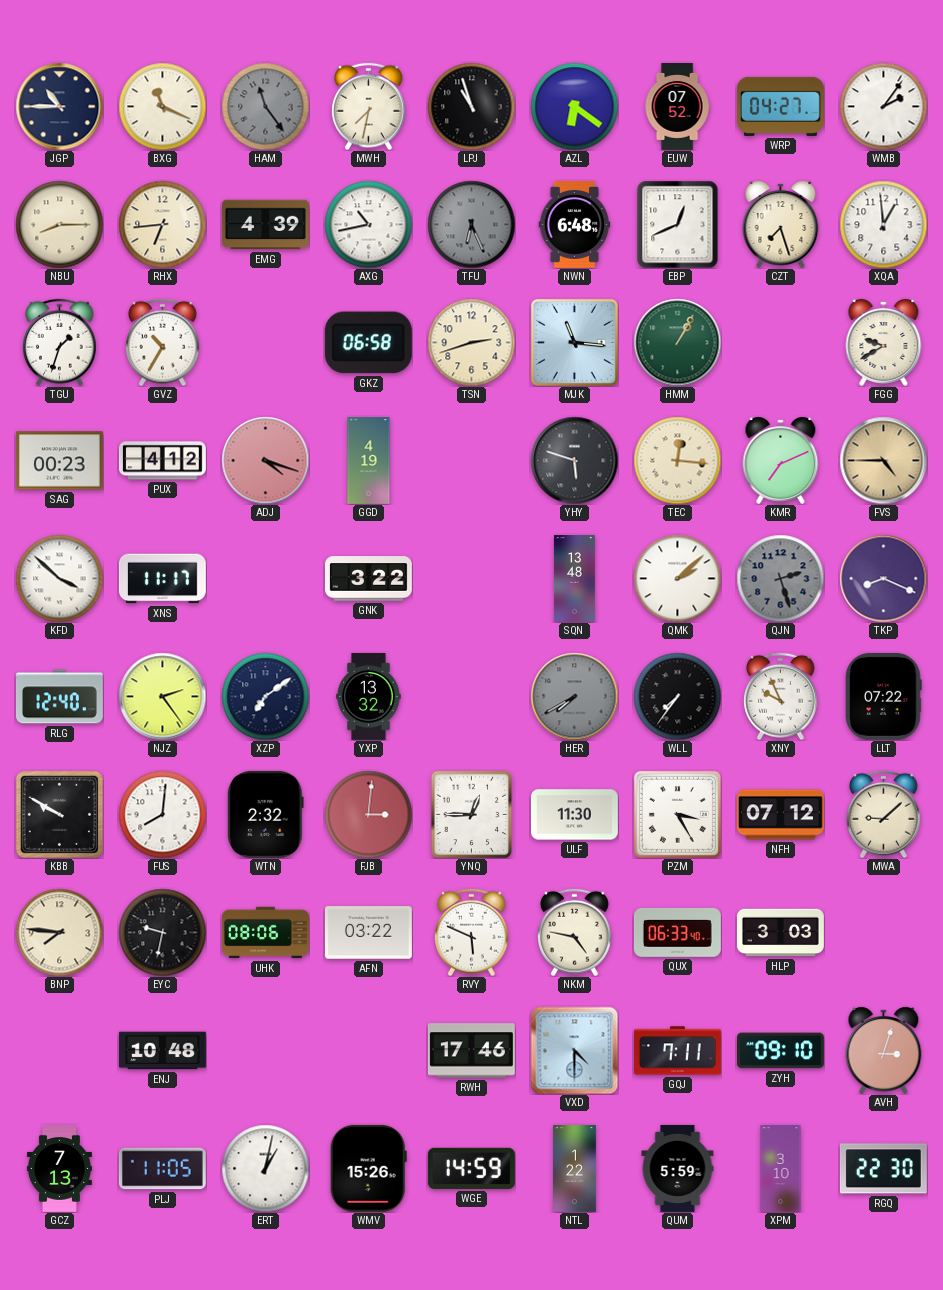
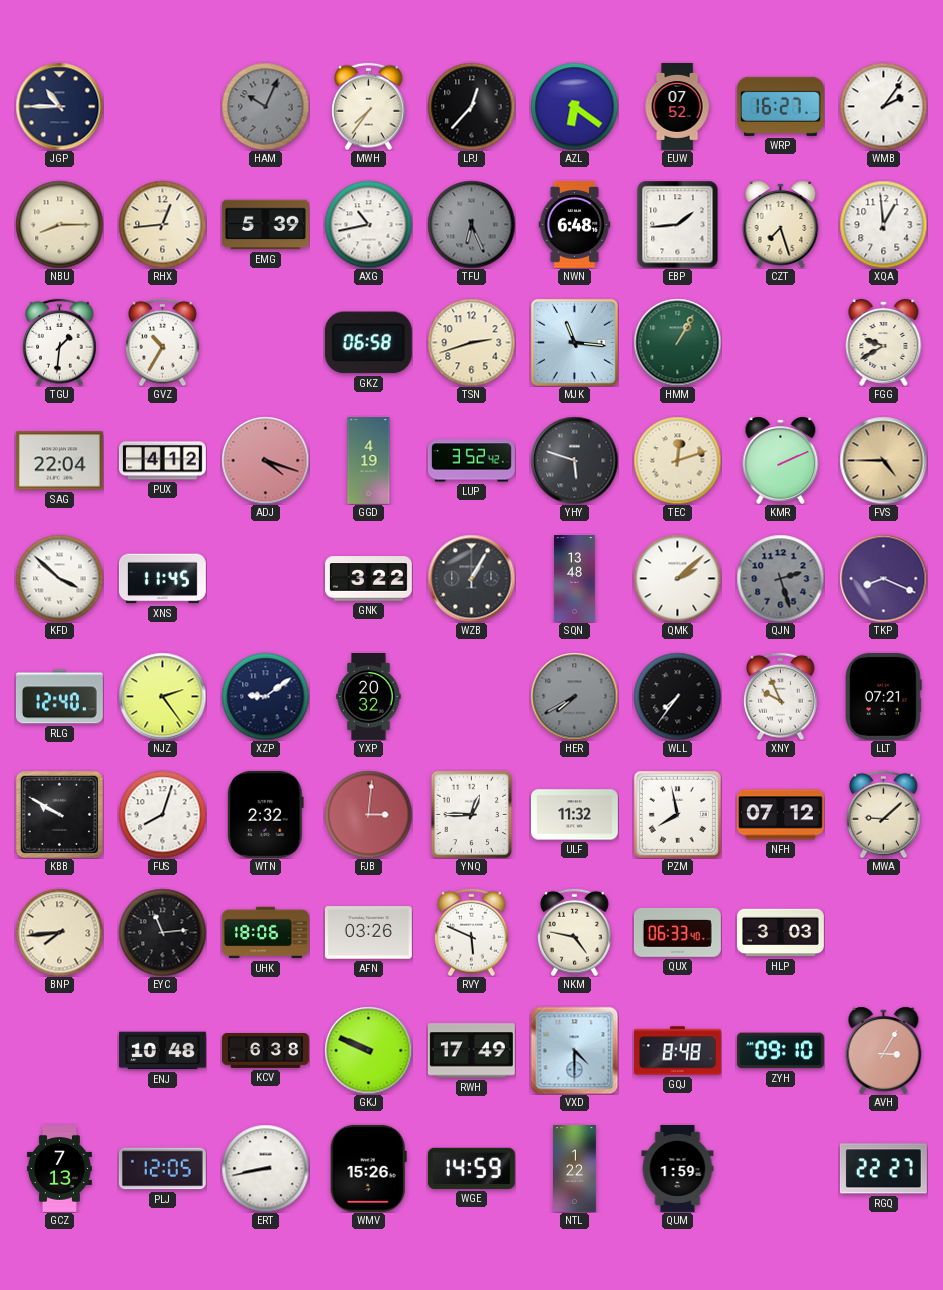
BXG: 11:19 -> none
HAM: 11:24 -> 10:04
MWH: 7:32 -> 7:36
LPJ: 10:57 -> 12:37
WRP: 04:27 -> 16:27
RHX: 6:44 -> 12:44
EMG: 4:39 -> 5:39
EBP: 12:41 -> 1:44
TGU: 1:33 -> 1:31
SAG: 00:23 -> 22:04
LUP: none -> 3:52
TEC: 12:16 -> 12:12
KMR: 7:11 -> 2:11
XNS: 11:17 -> 11:45
WZB: none -> 1:05
XZP: 7:09 -> 9:09
YXP: 13:32 -> 20:32
LLT: 07:22 -> 07:21
FUS: 8:01 -> 8:03
ULF: 11:30 -> 11:32
PZM: 3:25 -> 7:58
BNP: 7:46 -> 7:44
EYC: 9:32 -> 11:14
UHK: 08:06 -> 18:06
AFN: 03:22 -> 03:26
KCV: none -> 6:38
GKJ: none -> 9:49
RWH: 17:46 -> 17:49
GQJ: 7:11 -> 8:48
AVH: 3:03 -> 3:05
PLJ: 11:05 -> 12:05
ERT: 1:02 -> 8:43
QUM: 5:59 -> 1:59
XPM: 3:10 -> none
RGQ: 22:30 -> 22:27
